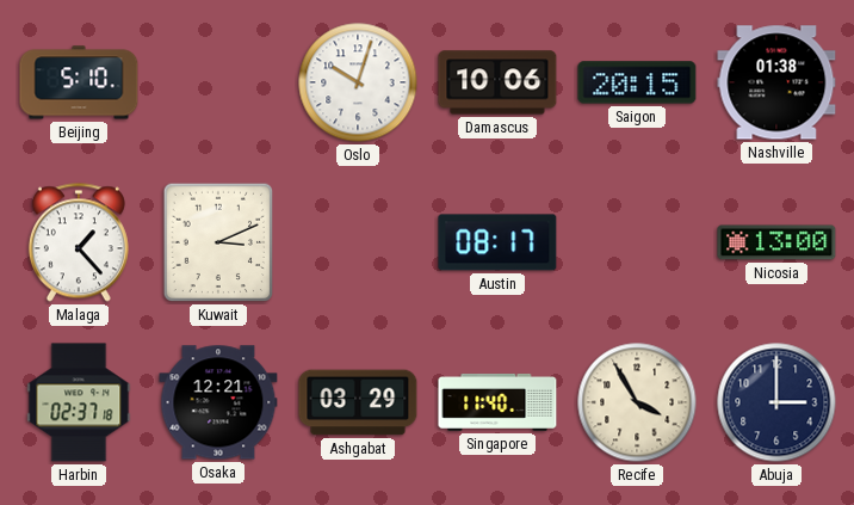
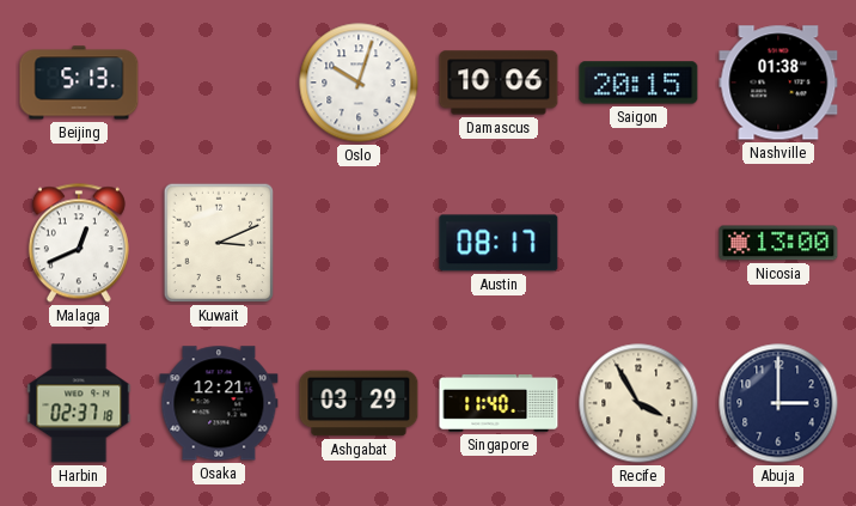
Beijing: 5:10 -> 5:13
Malaga: 1:23 -> 12:41
